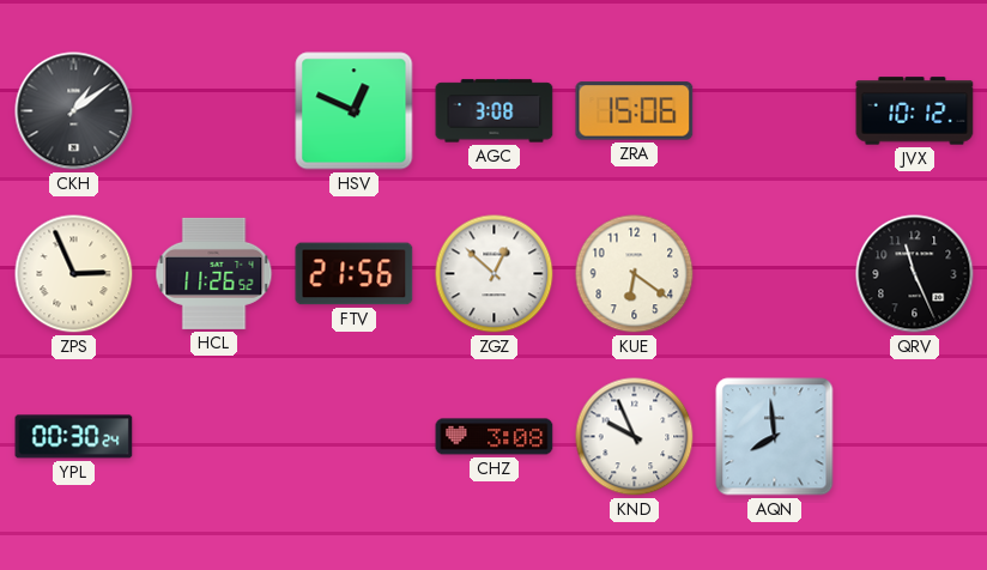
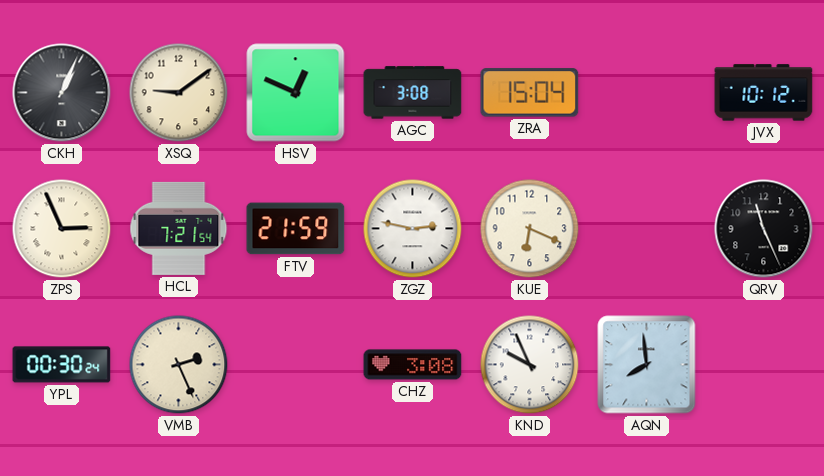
CKH: 1:09 -> 1:04
XSQ: none -> 9:09
ZRA: 15:06 -> 15:04
HCL: 11:26 -> 7:21
FTV: 21:56 -> 21:59
ZGZ: 12:52 -> 2:47
KUE: 6:21 -> 6:19
VMB: none -> 2:26
